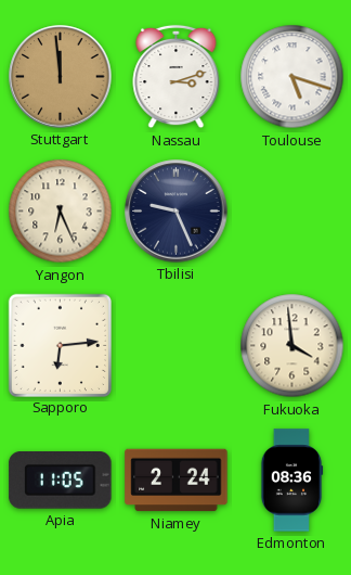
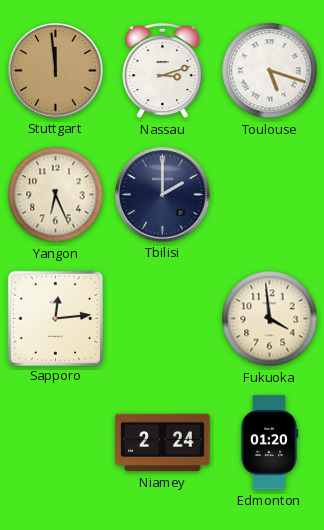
Tbilisi: 9:26 -> 2:00
Sapporo: 6:14 -> 12:14
Apia: 11:05 -> none
Edmonton: 08:36 -> 01:20
